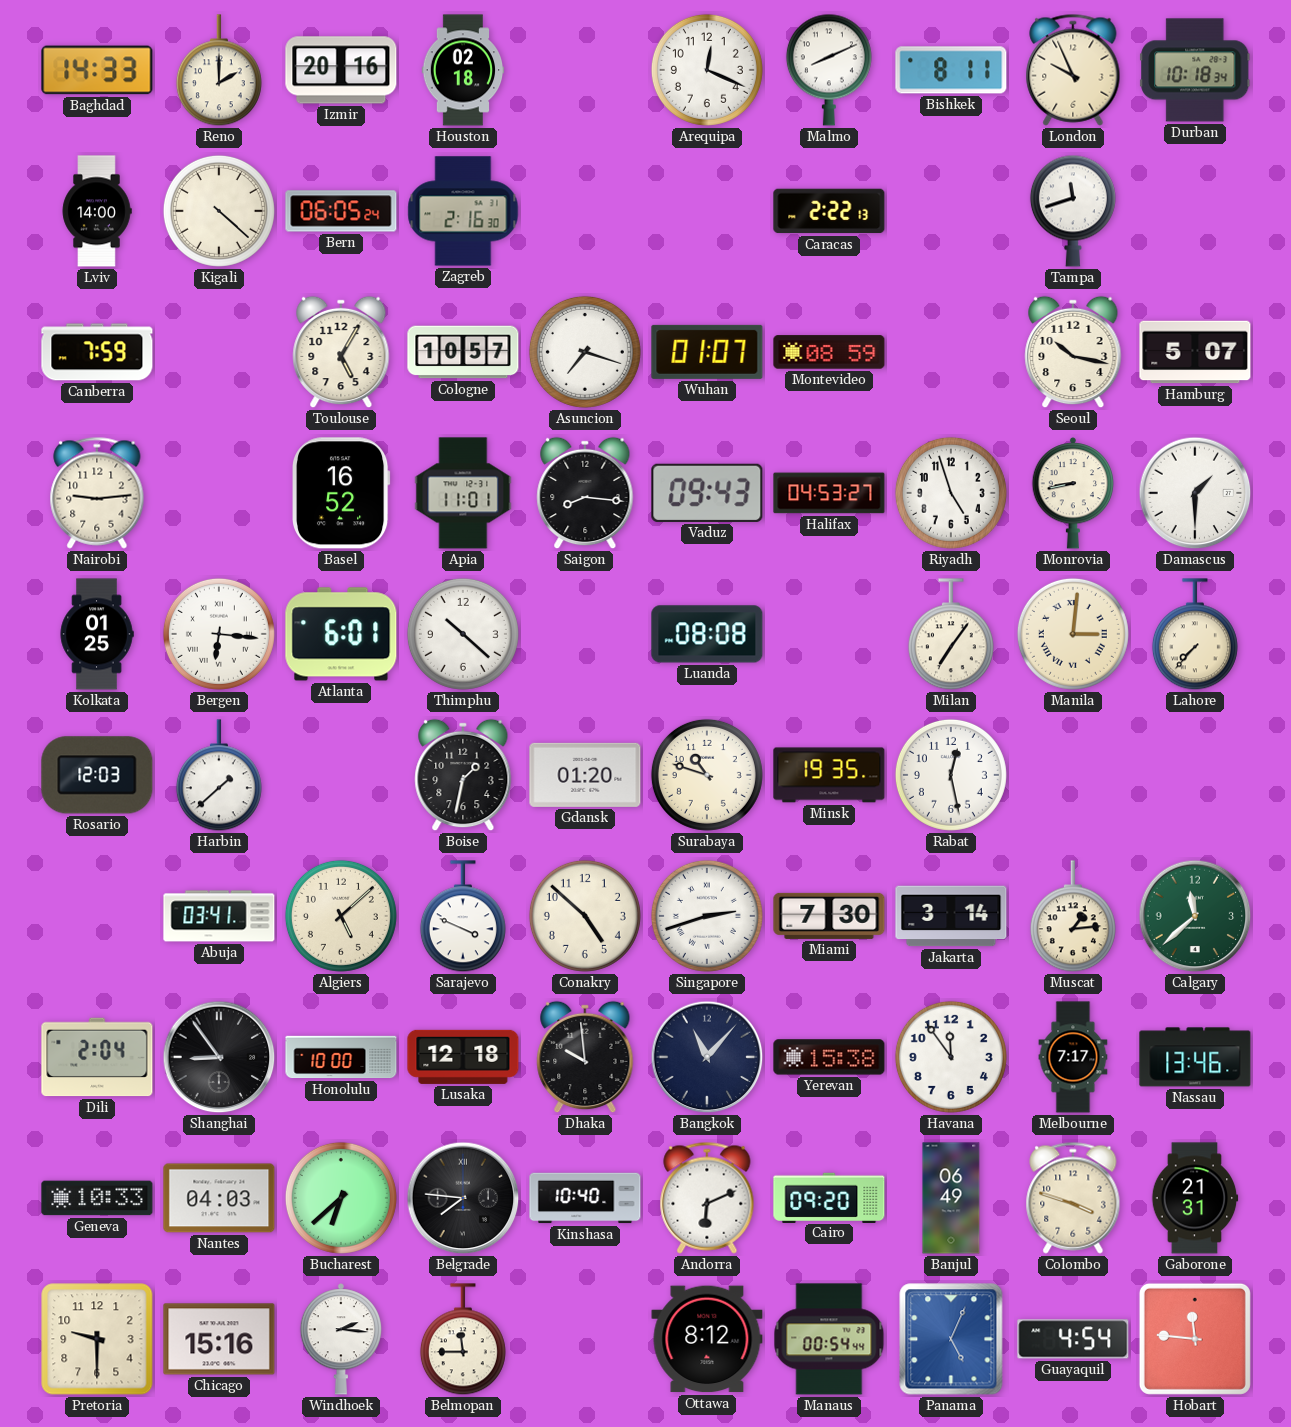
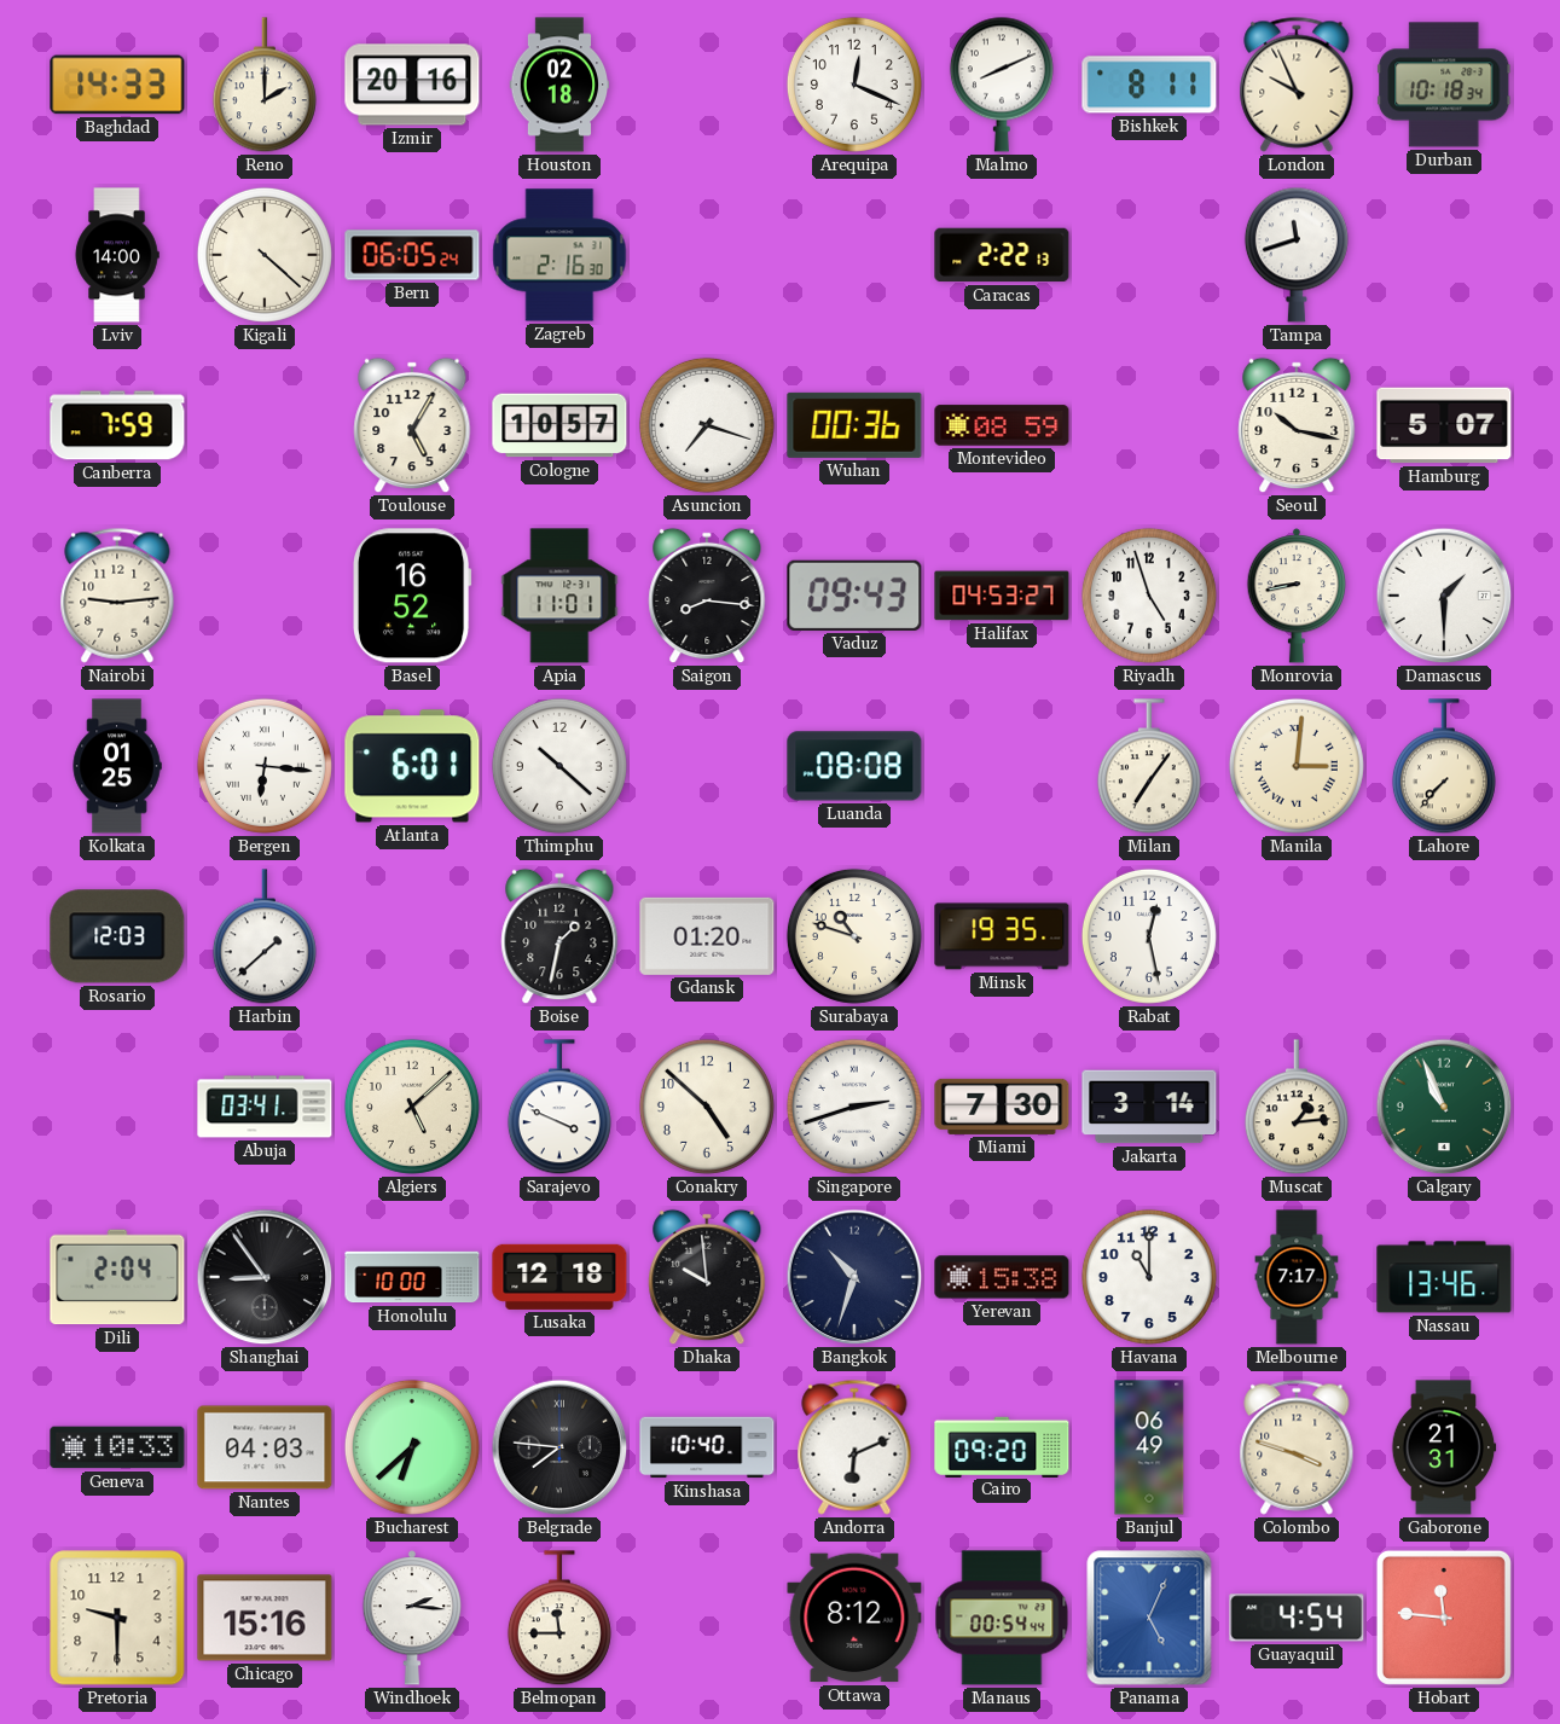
Wuhan: 01:07 -> 00:36
Calgary: 11:38 -> 10:56
Bangkok: 11:07 -> 10:33
Havana: 11:54 -> 11:00
